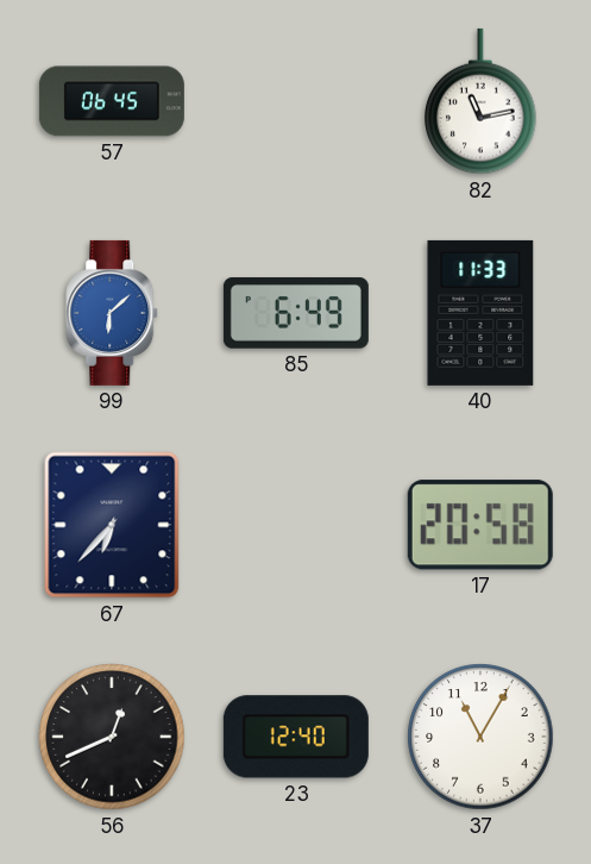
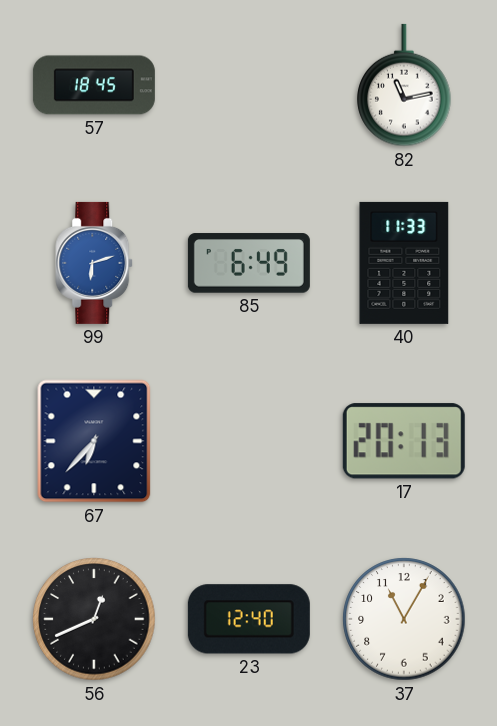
57: 06:45 -> 18:45
99: 6:08 -> 6:12
17: 20:58 -> 20:13
